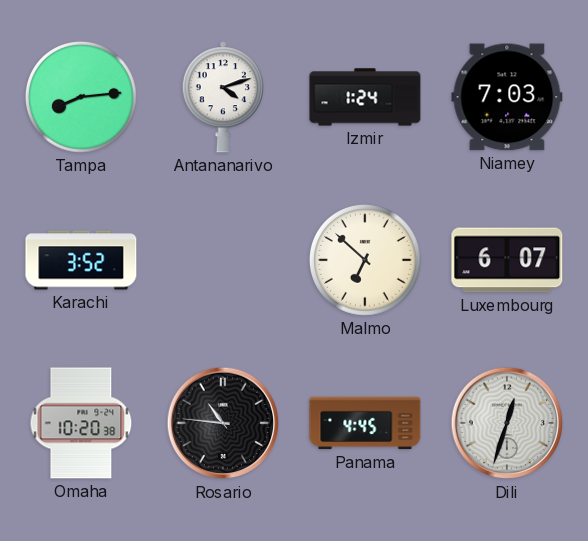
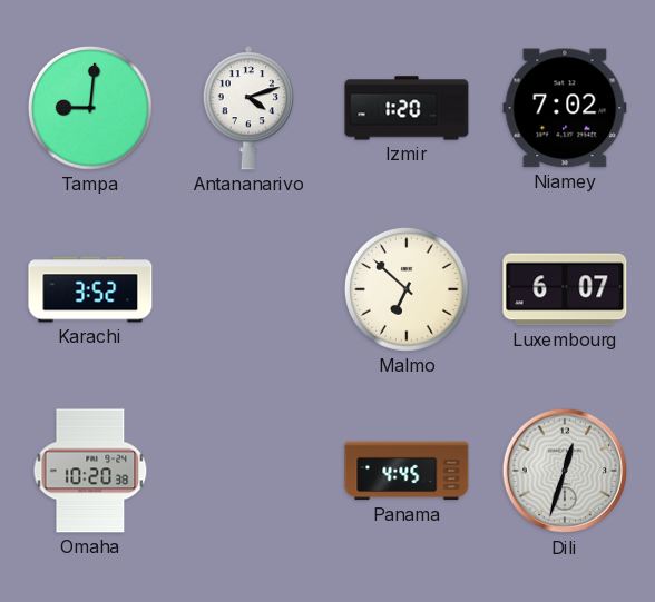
Tampa: 8:14 -> 9:01
Izmir: 1:24 -> 1:20
Niamey: 7:03 -> 7:02
Rosario: 10:46 -> none
